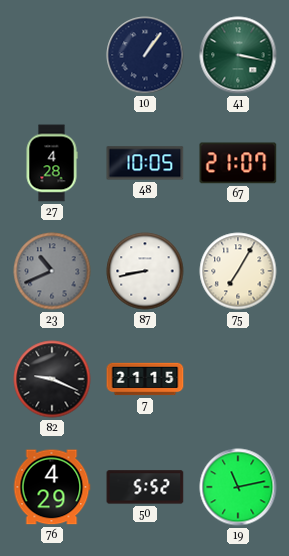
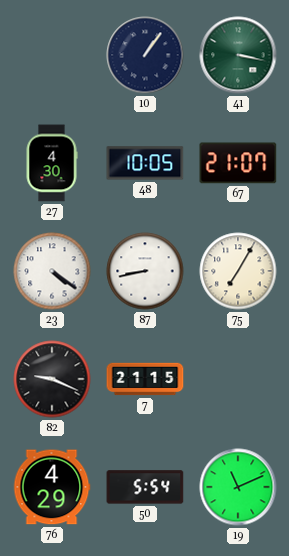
27: 4:28 -> 4:30
23: 10:41 -> 4:21
23 dial: grey -> white
50: 5:52 -> 5:54
19: 11:13 -> 11:11
